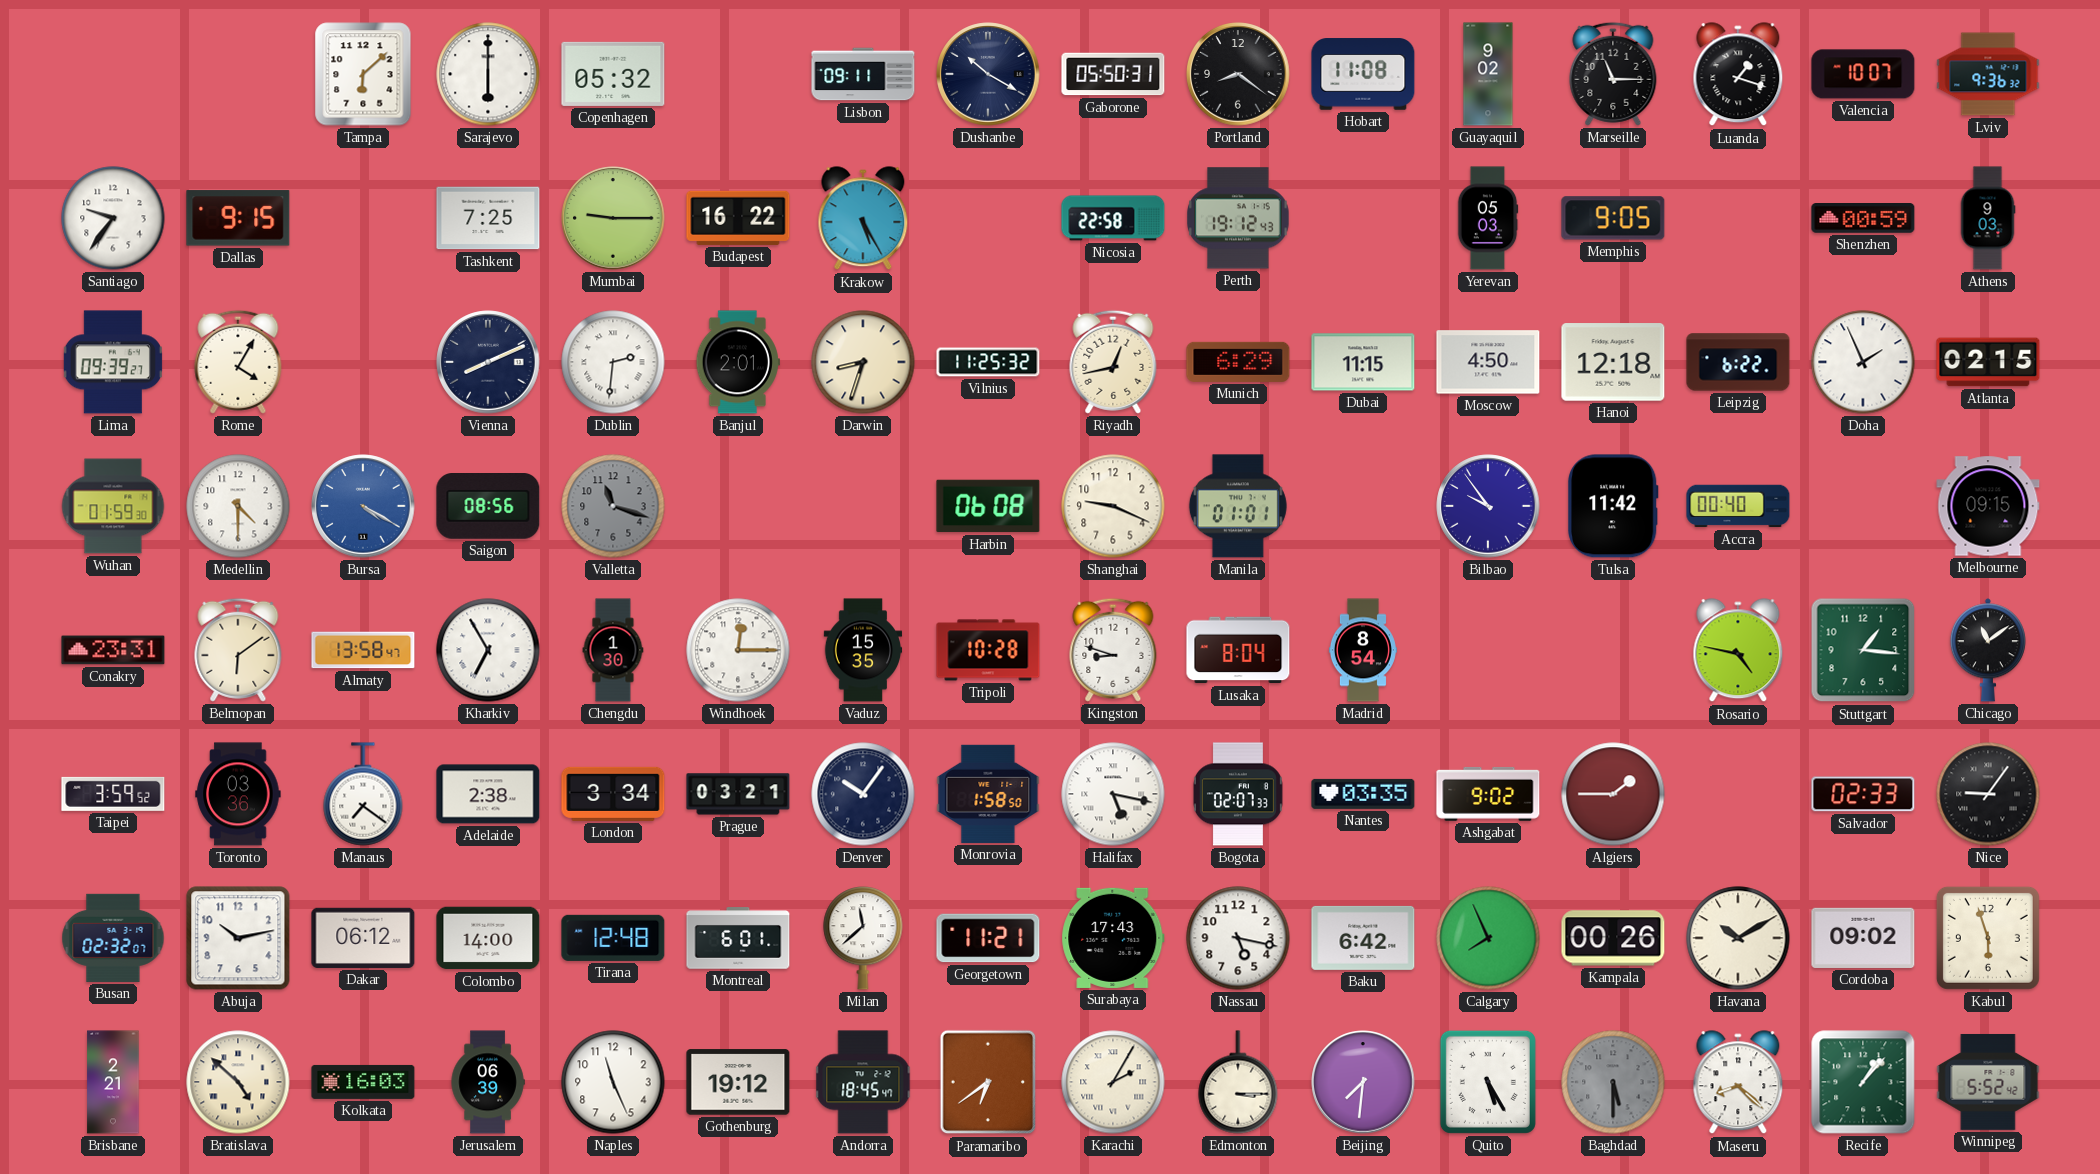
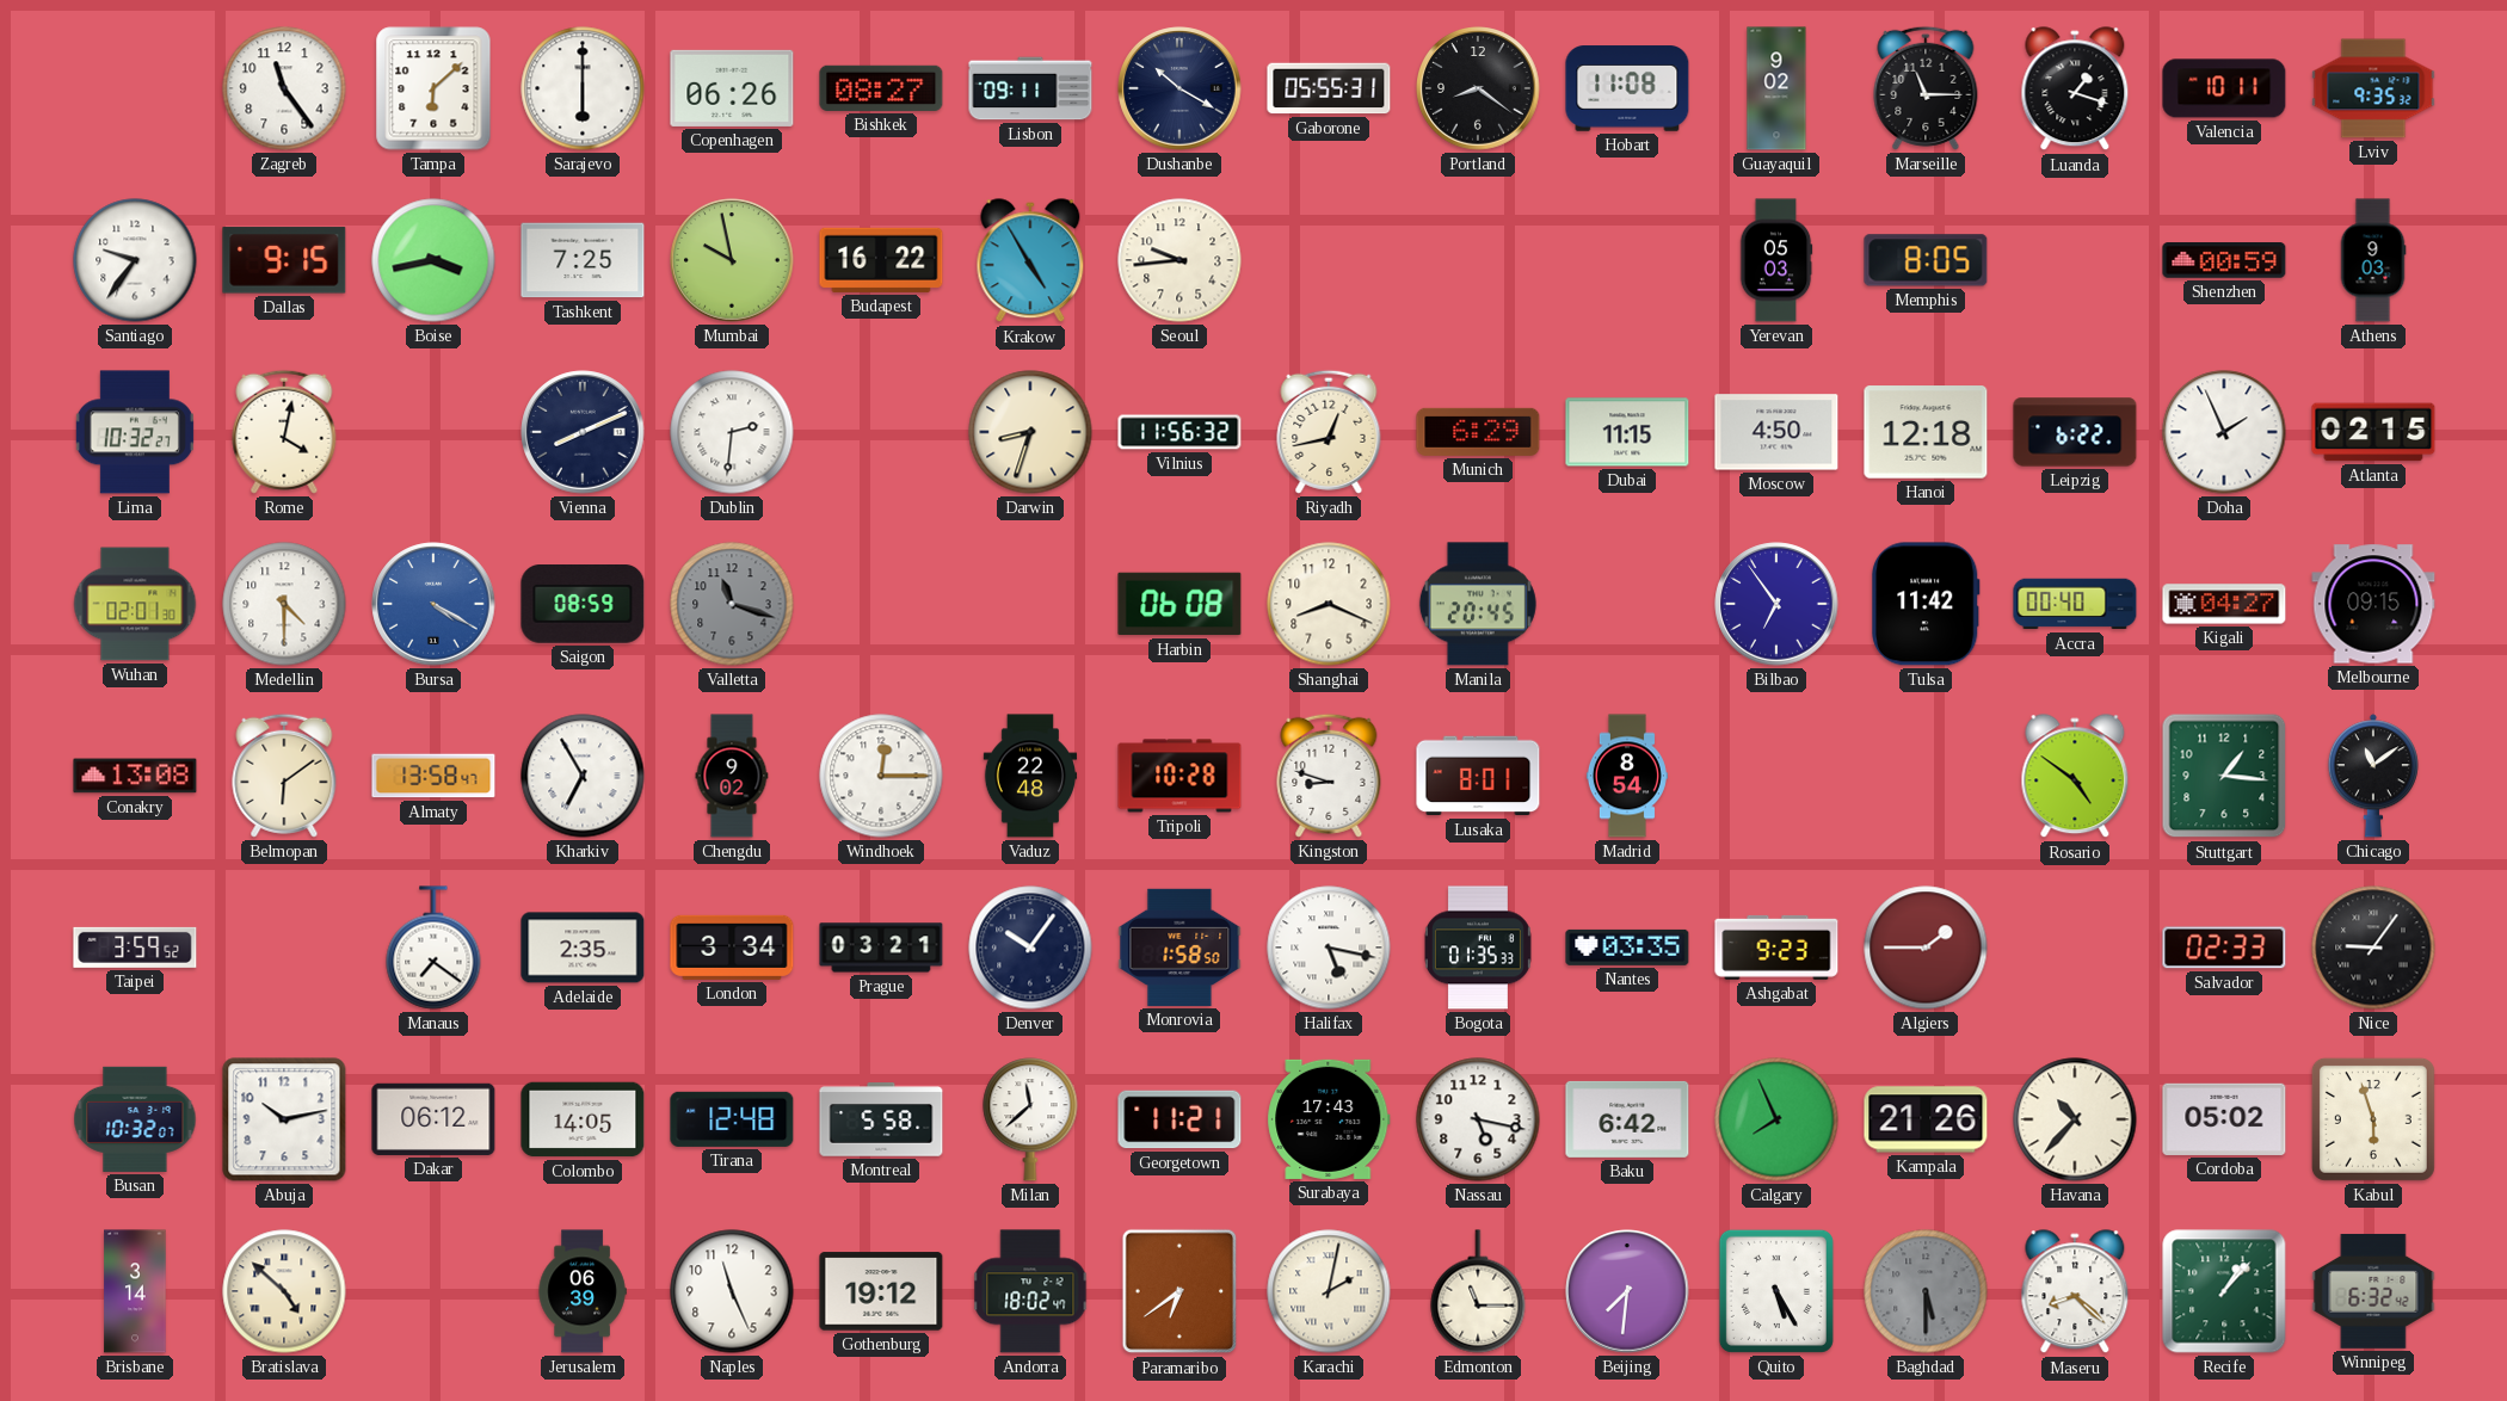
Zagreb: none -> 11:24
Copenhagen: 05:32 -> 06:26
Bishkek: none -> 08:27
Gaborone: 05:50 -> 05:55
Valencia: 10:07 -> 10:11
Lviv: 9:36 -> 9:35
Boise: none -> 3:43
Mumbai: 9:15 -> 9:58
Krakow: 5:25 -> 4:55
Seoul: none -> 9:44
Nicosia: 22:58 -> none
Perth: 19:12 -> none
Memphis: 9:05 -> 8:05
Lima: 09:39 -> 10:32
Rome: 4:05 -> 4:02
Banjul: 2:01 -> none
Vilnius: 11:25 -> 11:56
Wuhan: 01:59 -> 02:01
Saigon: 08:56 -> 08:59
Shanghai: 9:19 -> 8:19
Manila: 01:01 -> 20:45
Bilbao: 9:54 -> 6:54
Kigali: none -> 04:27
Conakry: 23:31 -> 13:08
Chengdu: 1:30 -> 9:02
Vaduz: 15:35 -> 22:48
Lusaka: 8:04 -> 8:01
Rosario: 4:47 -> 4:51
Toronto: 03:36 -> none
Adelaide: 2:38 -> 2:35
Bogota: 02:07 -> 01:35
Ashgabat: 9:02 -> 9:23
Busan: 02:32 -> 10:32
Colombo: 14:00 -> 14:05
Montreal: 6:01 -> 5:58
Kampala: 00:26 -> 21:26
Havana: 10:10 -> 10:37
Cordoba: 09:02 -> 05:02
Brisbane: 2:21 -> 3:14
Kolkata: 16:03 -> none
Andorra: 18:45 -> 18:02
Karachi: 2:05 -> 2:02
Edmonton: 3:15 -> 11:15
Winnipeg: 5:52 -> 6:32
